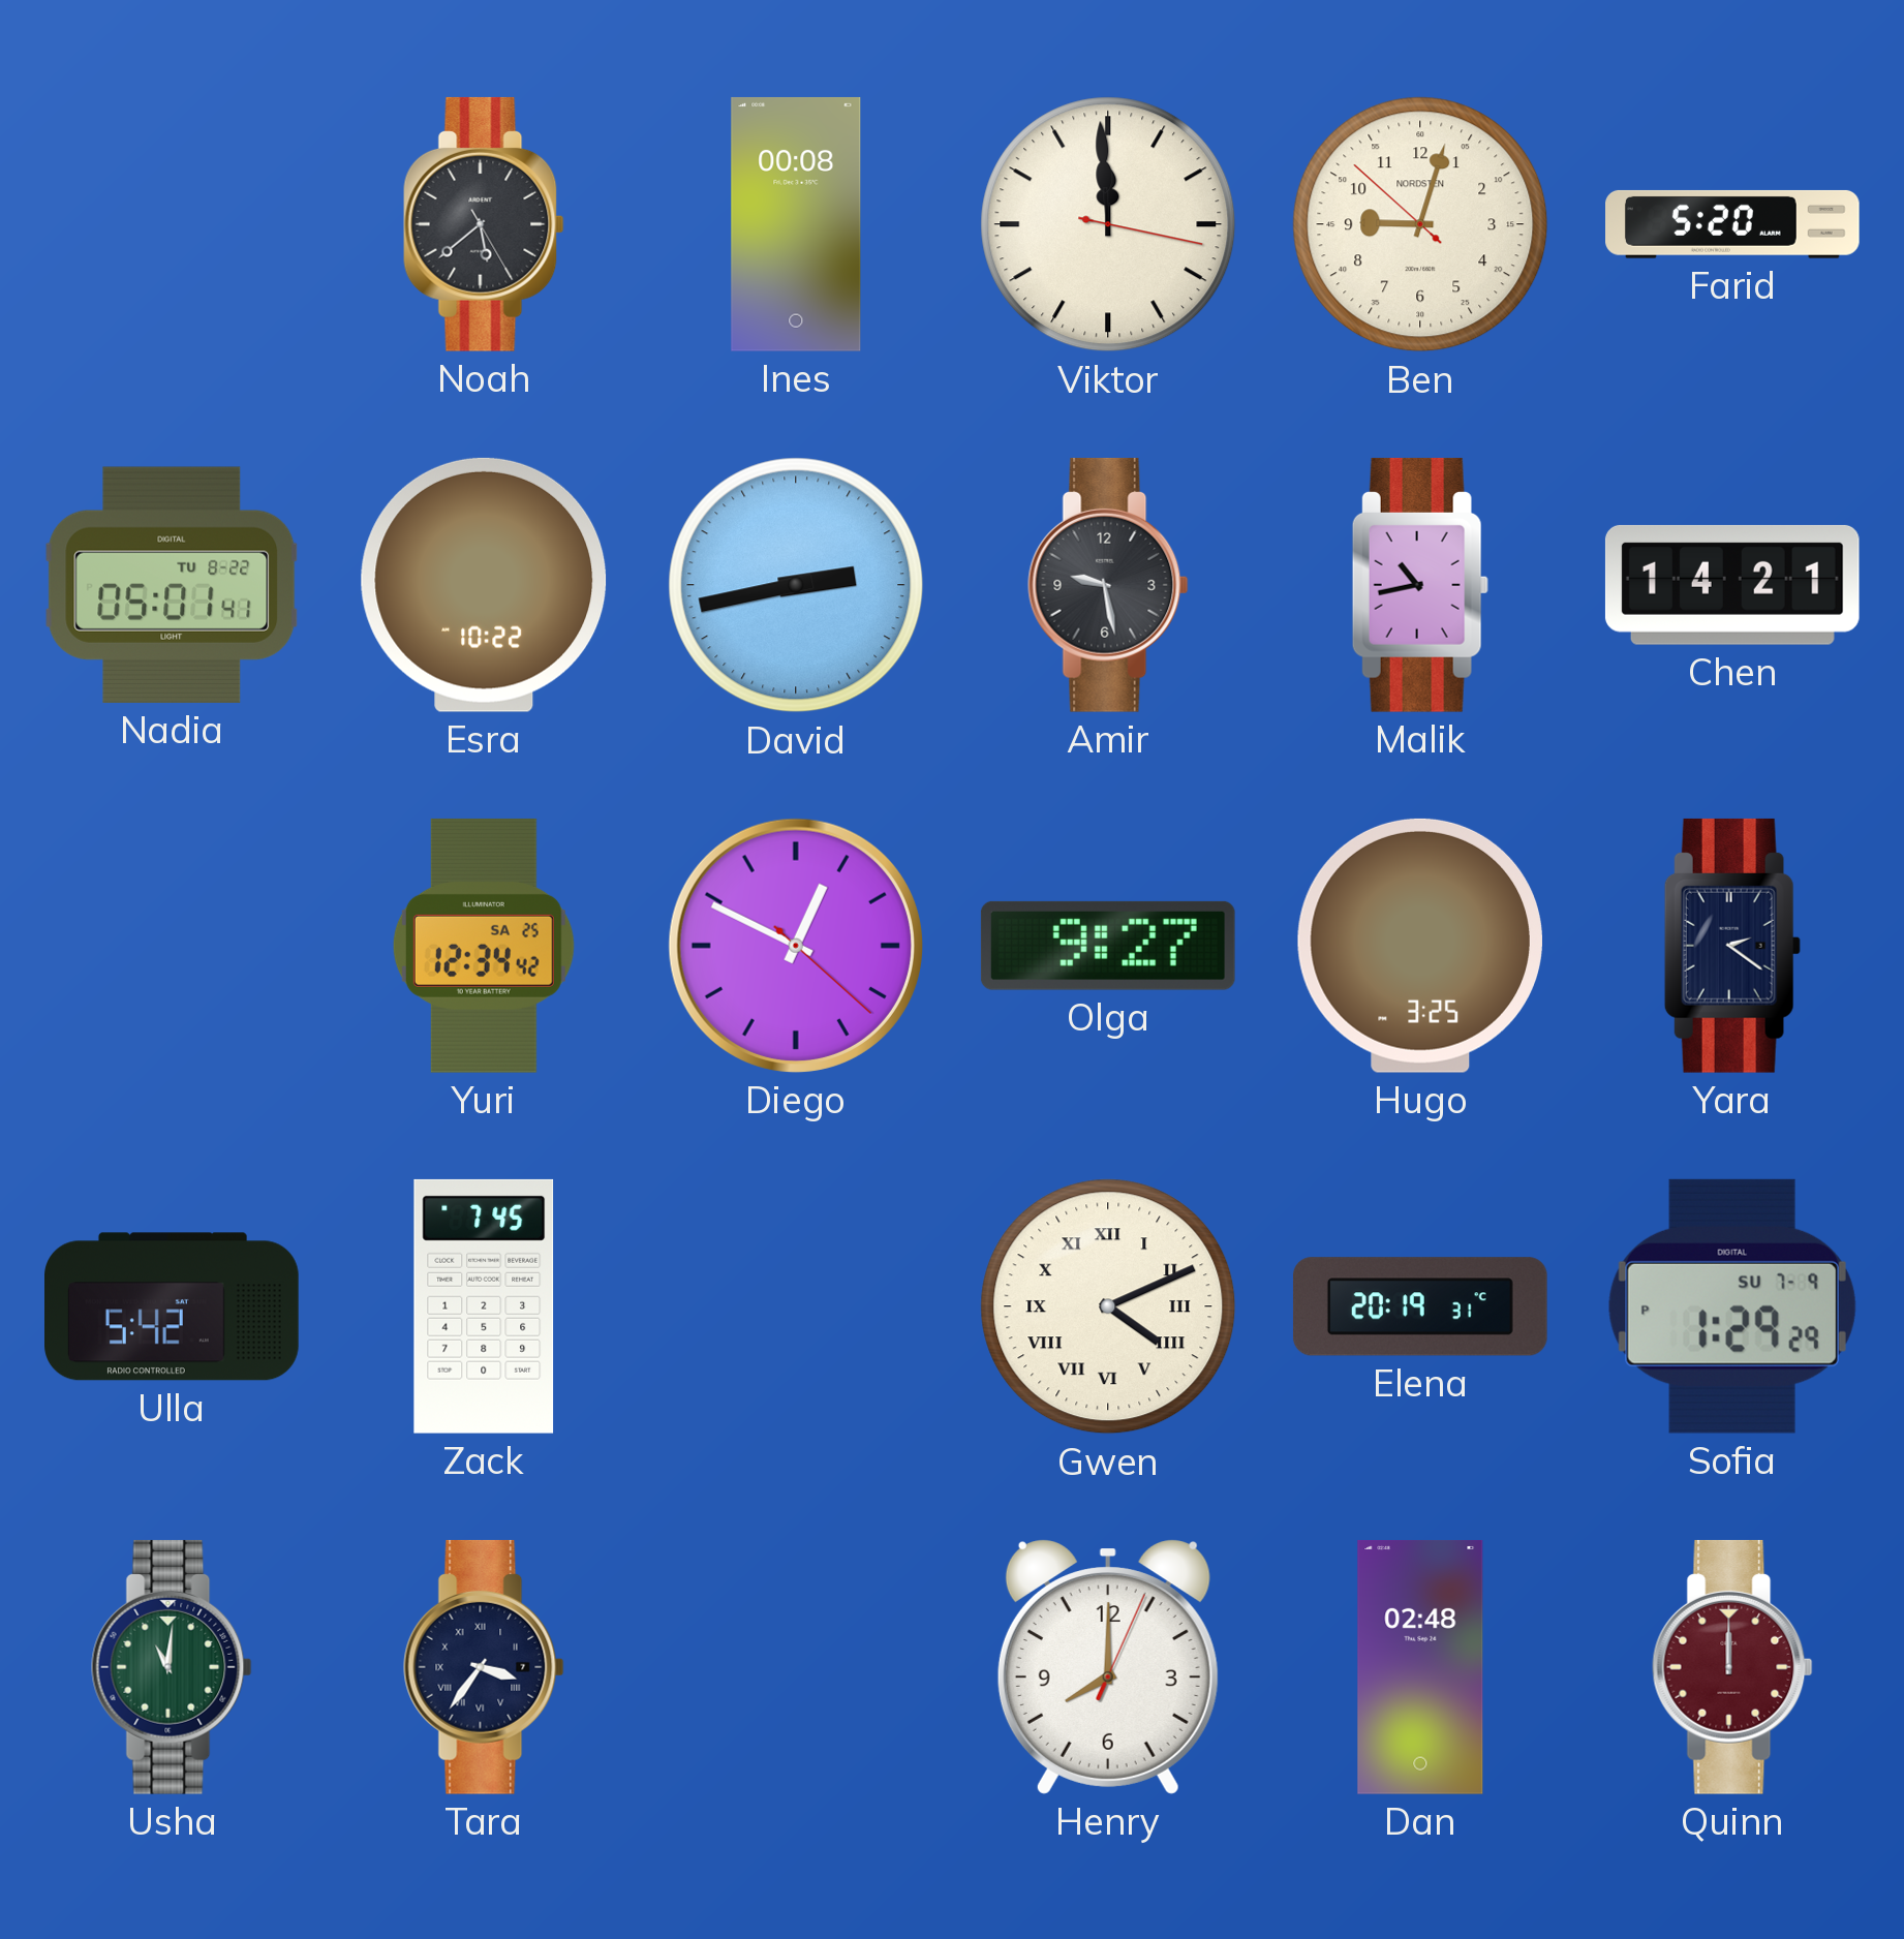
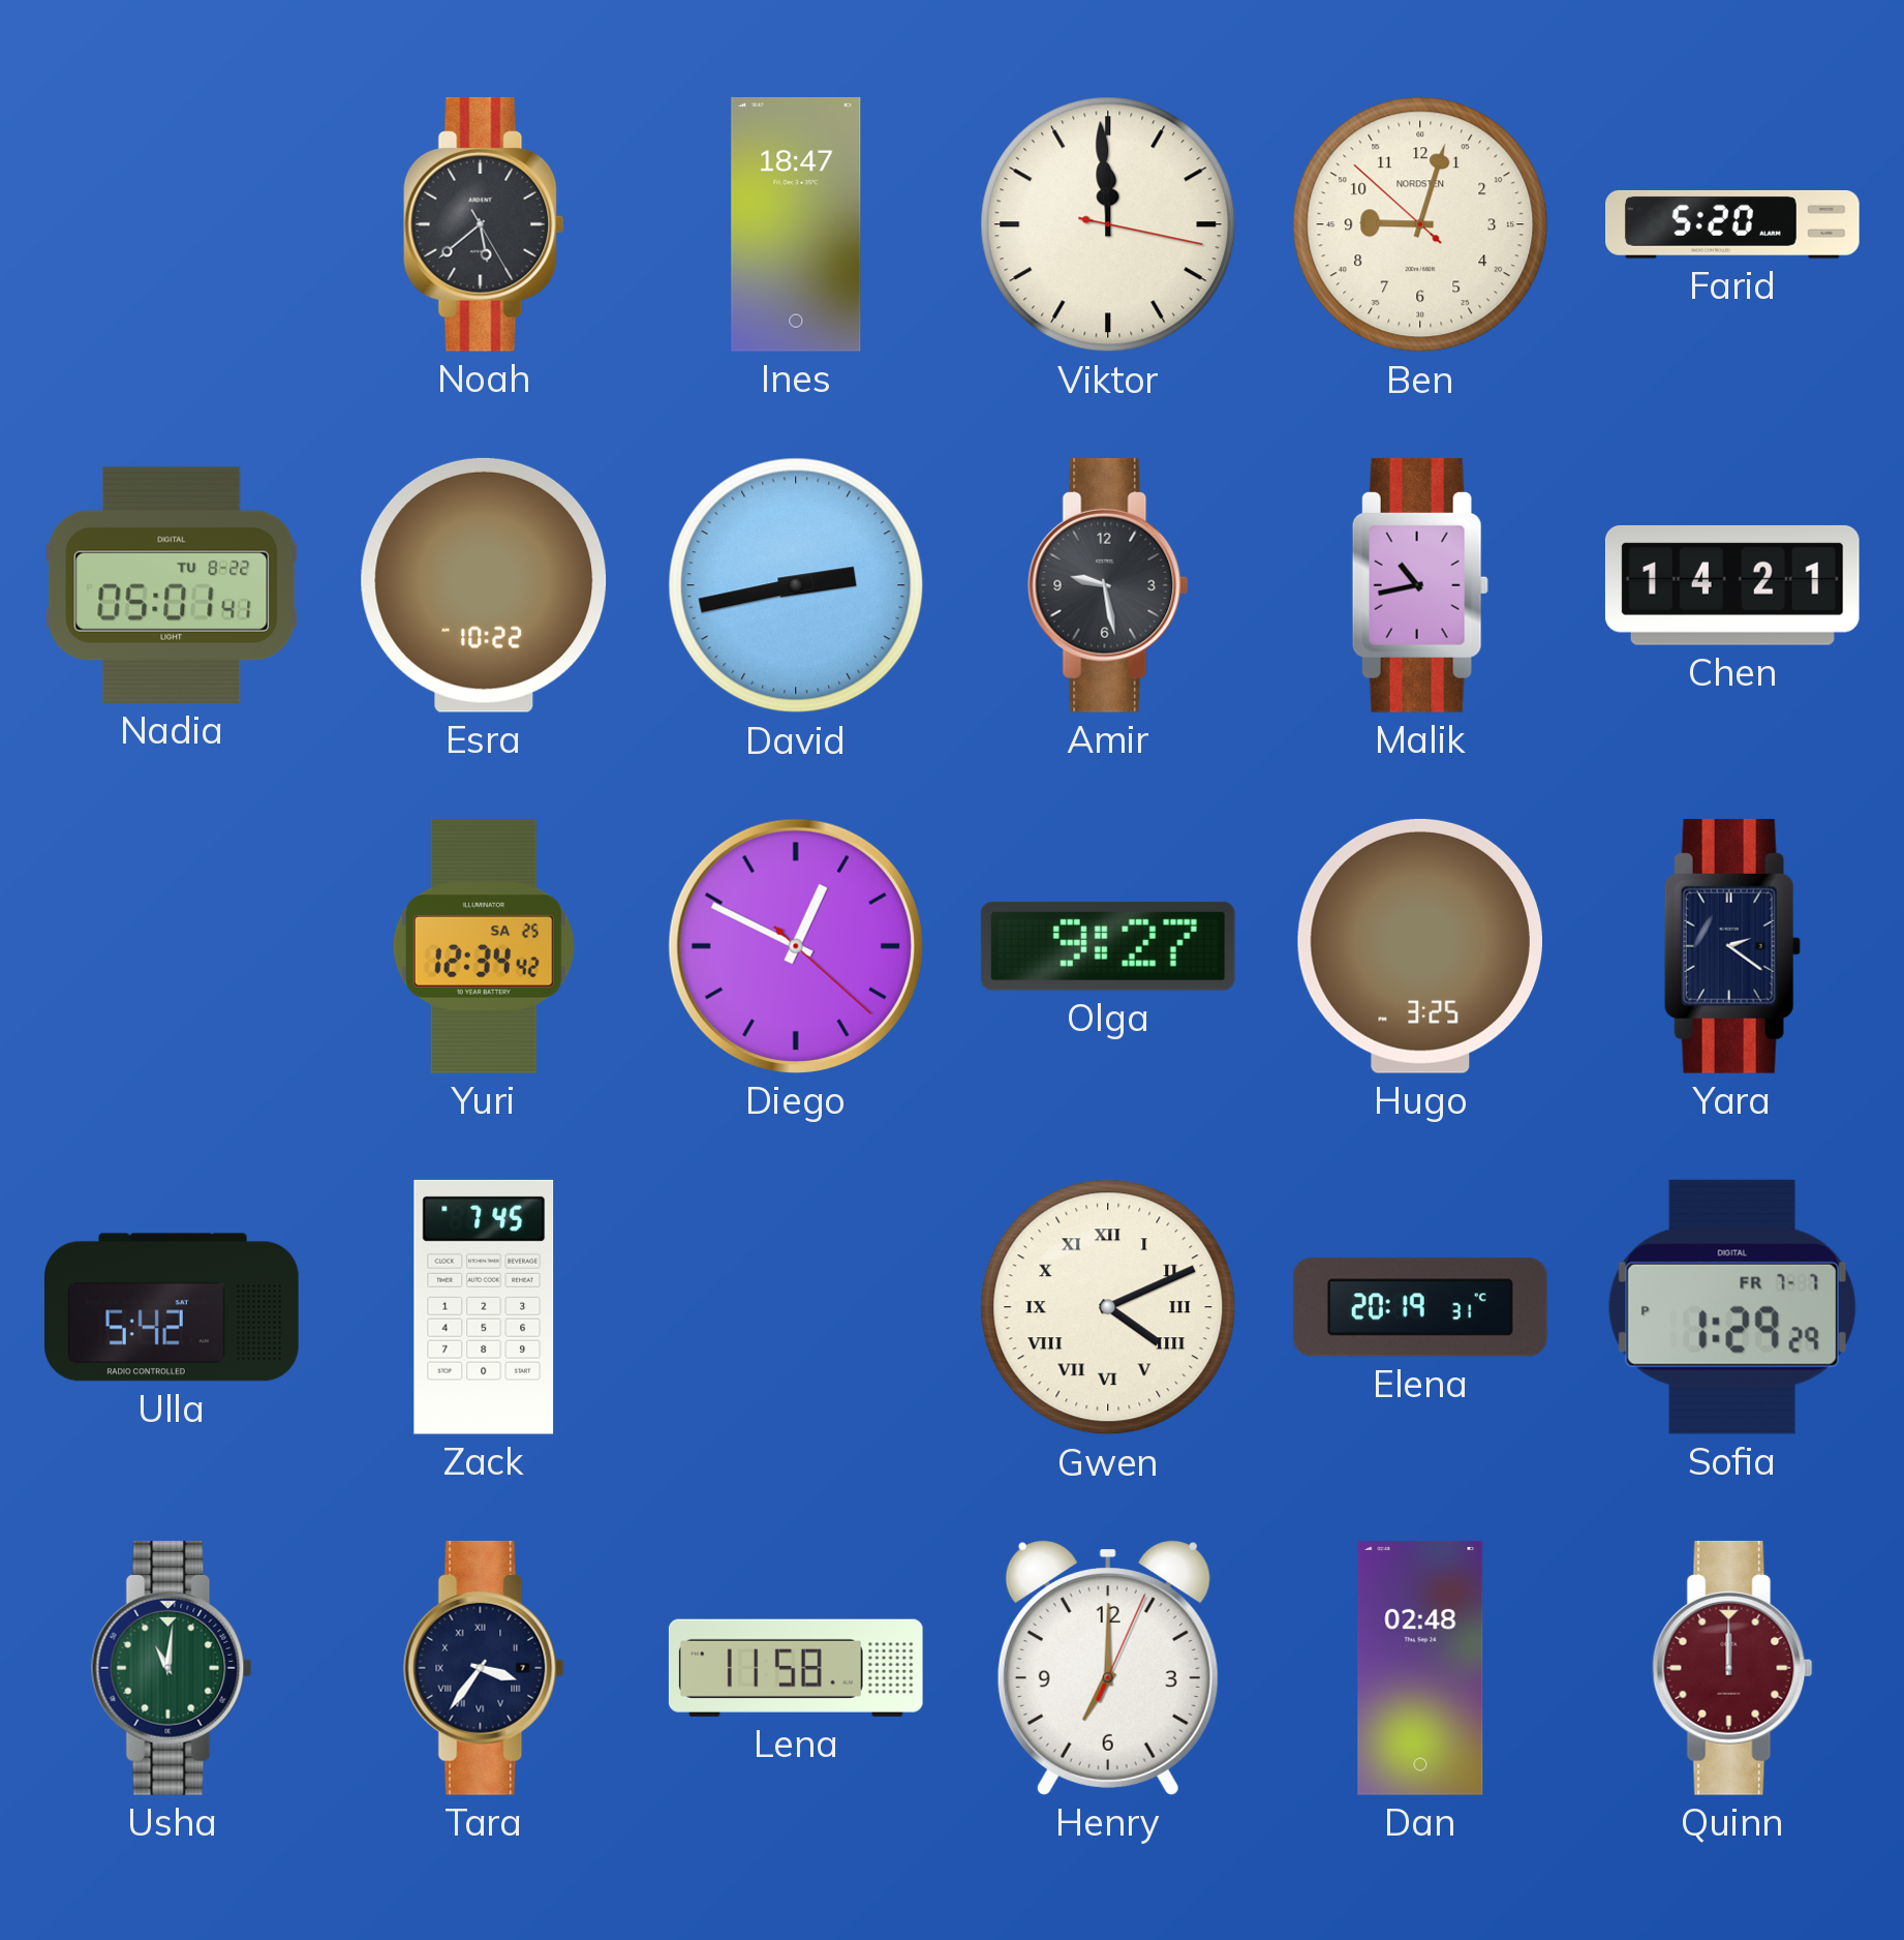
Ines: 00:08 -> 18:47
Sofia date: SU 7-9 -> FR 7-7
Lena: none -> 11:58
Henry: 8:00 -> 7:00
